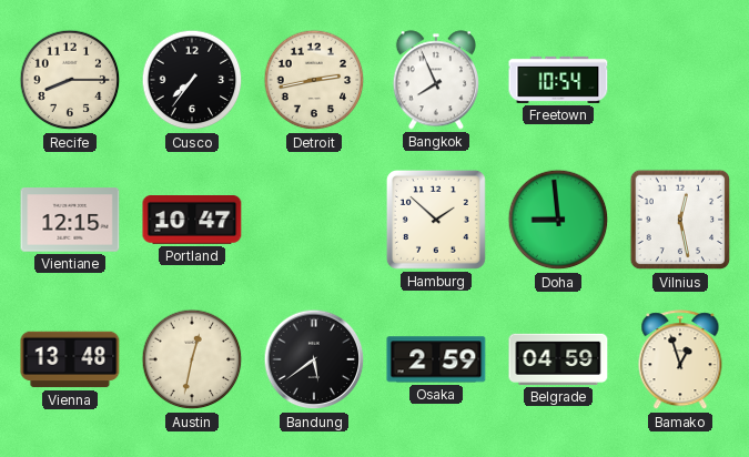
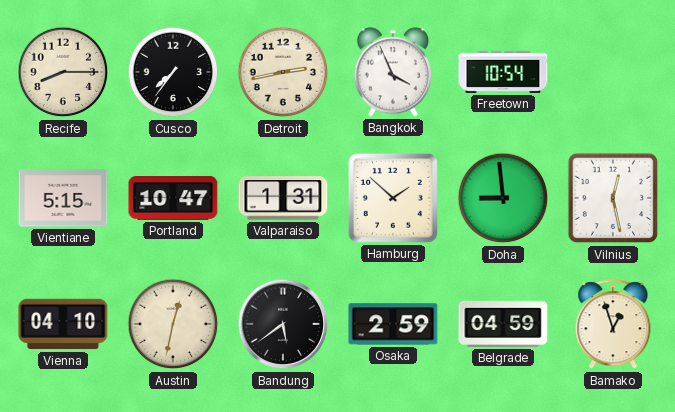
Bangkok: 7:56 -> 3:56
Vientiane: 12:15 -> 5:15
Valparaiso: none -> 1:31
Vienna: 13:48 -> 04:10
